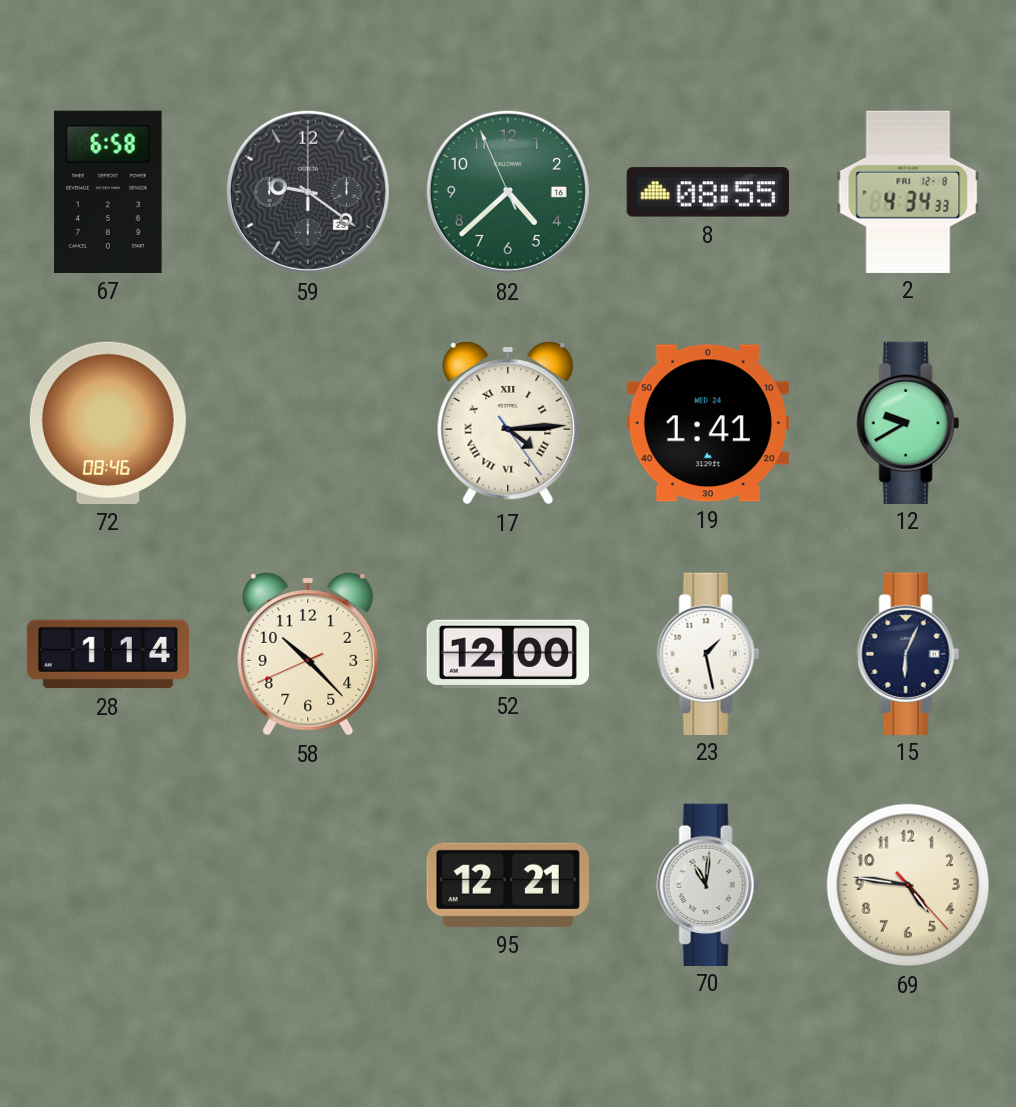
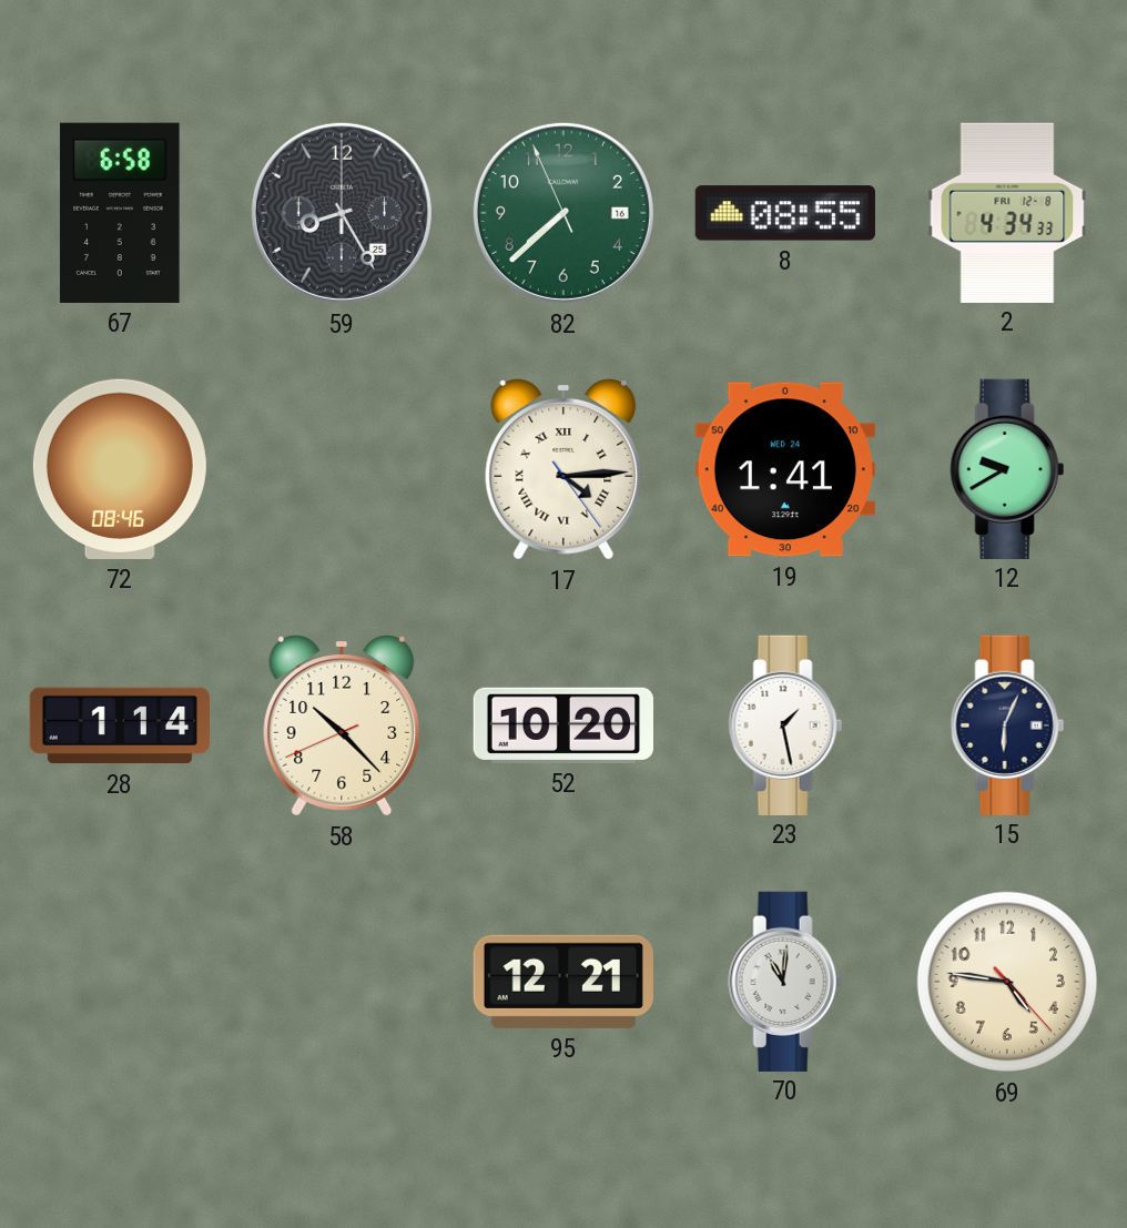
59: 9:21 -> 8:25
82: 4:37 -> 7:37
52: 12:00 -> 10:20
